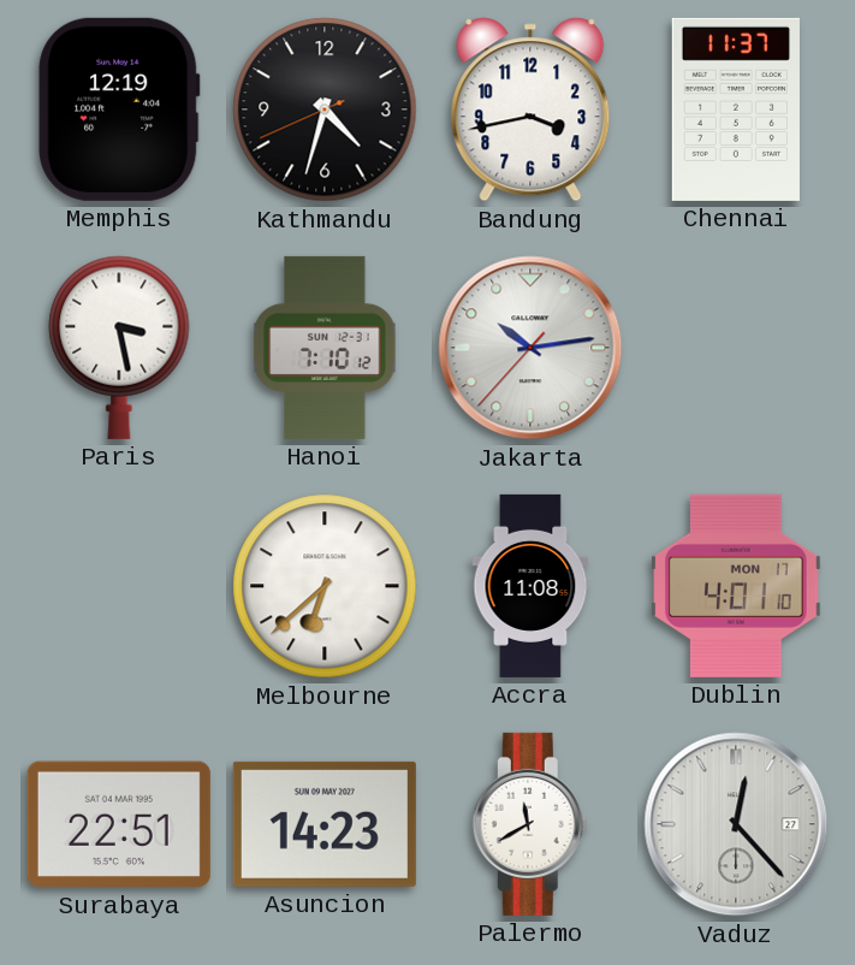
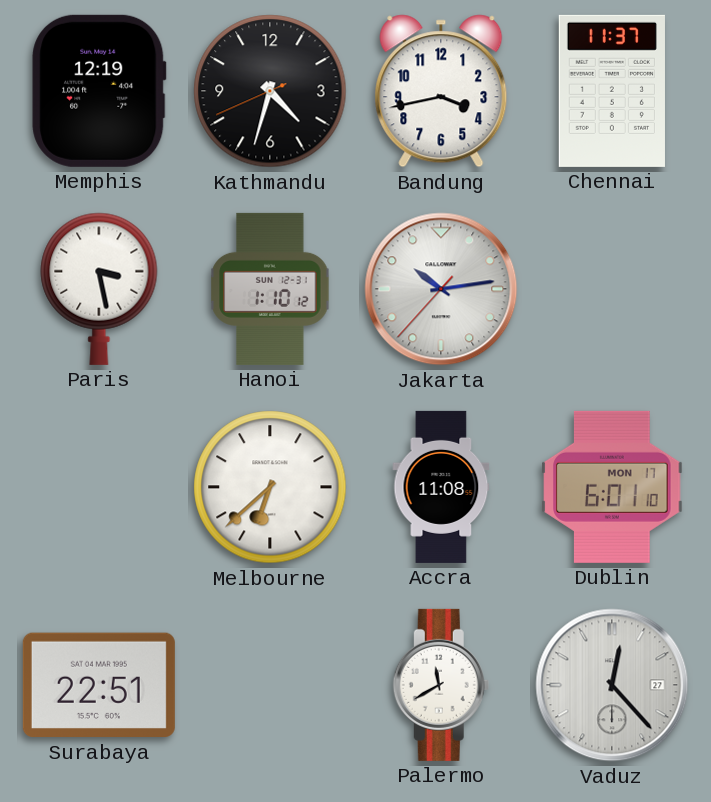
Hanoi: 7:10 -> 1:10
Dublin: 4:01 -> 6:01
Asuncion: 14:23 -> none
